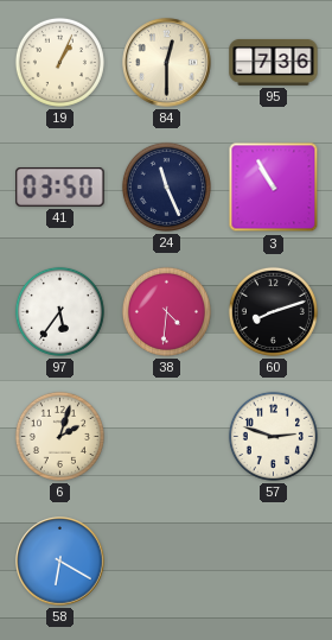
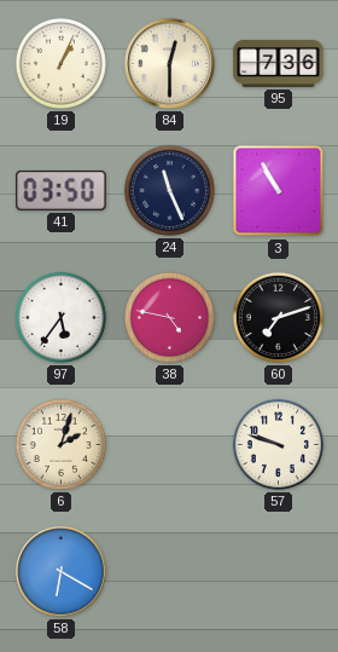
38: 4:31 -> 4:47
60: 8:12 -> 7:12
57: 2:48 -> 9:48
